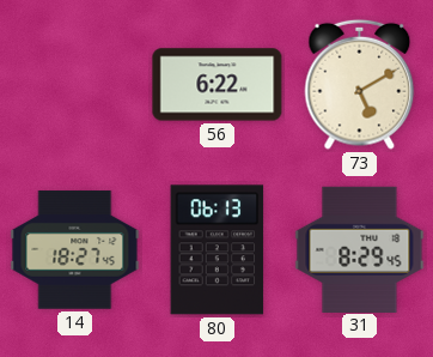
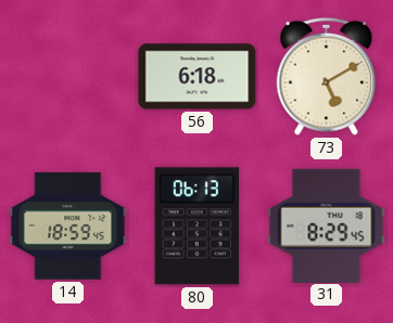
56: 6:22 -> 6:18
14: 18:27 -> 18:59
